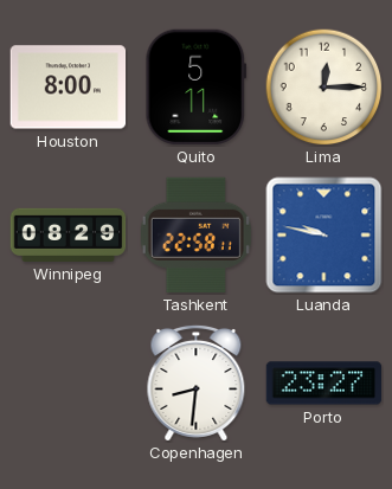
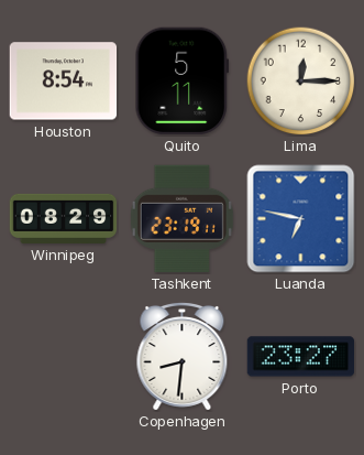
Houston: 8:00 -> 8:54
Tashkent: 22:58 -> 23:19
Luanda: 9:47 -> 6:47
